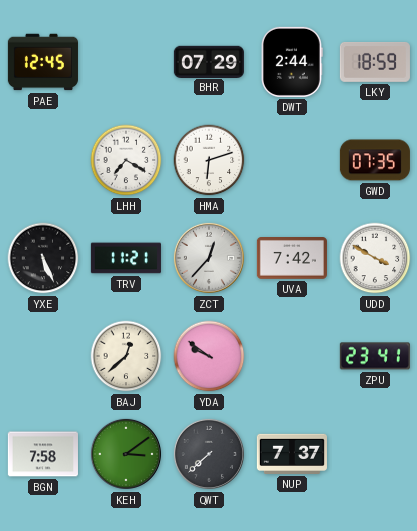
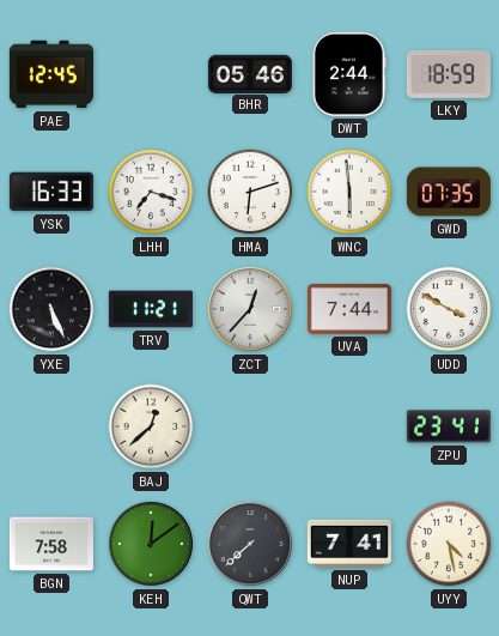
BHR: 07:29 -> 05:46
YSK: none -> 16:33
LHH: 7:20 -> 7:18
WNC: none -> 5:59
UVA: 7:42 -> 7:44
YDA: 9:51 -> none
KEH: 3:09 -> 12:09
NUP: 7:37 -> 7:41
UYY: none -> 4:28
